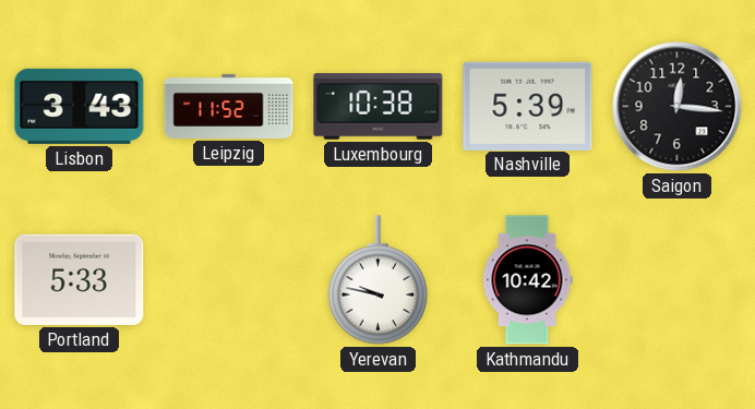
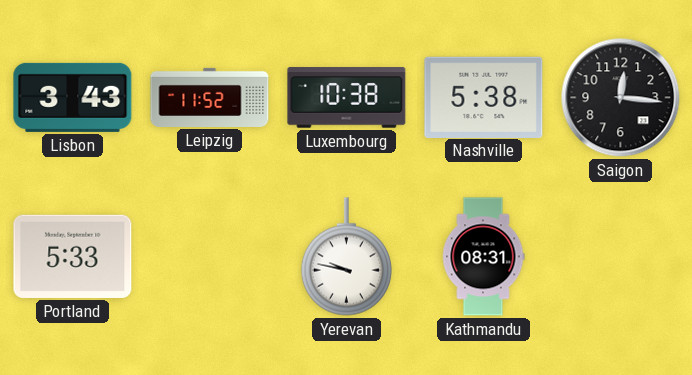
Nashville: 5:39 -> 5:38
Kathmandu: 10:42 -> 08:31
